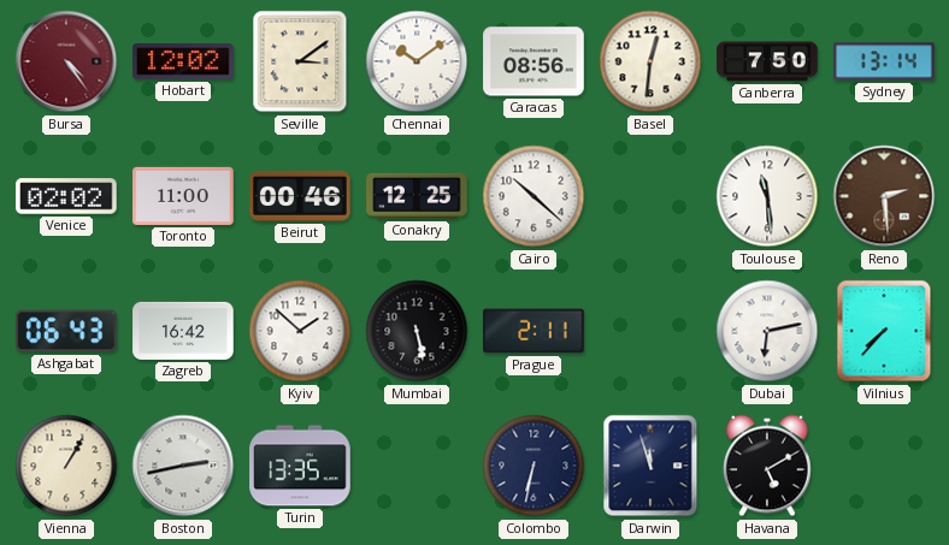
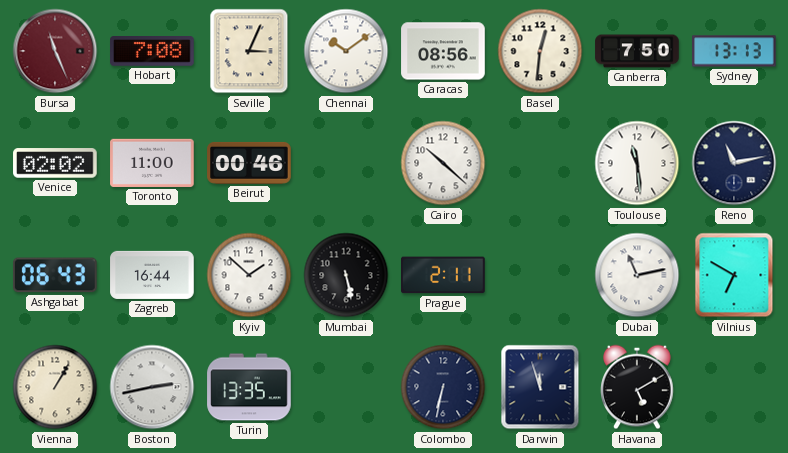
Bursa: 4:24 -> 11:26
Hobart: 12:02 -> 7:08
Seville: 3:09 -> 3:04
Sydney: 13:14 -> 13:13
Conakry: 12:25 -> none
Reno: 2:29 -> 11:13
Reno dial: brown -> navy
Zagreb: 16:42 -> 16:44
Dubai: 6:13 -> 11:13
Vilnius: 7:37 -> 6:50
